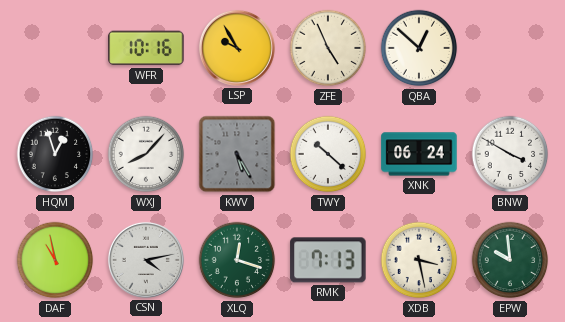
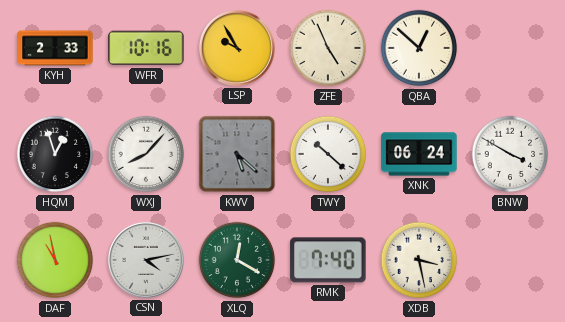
KYH: none -> 2:33
KWV: 5:25 -> 5:22
XLQ: 12:18 -> 12:20
RMK: 7:13 -> 7:40
EPW: 9:59 -> none
